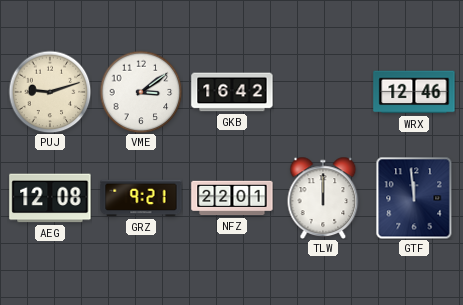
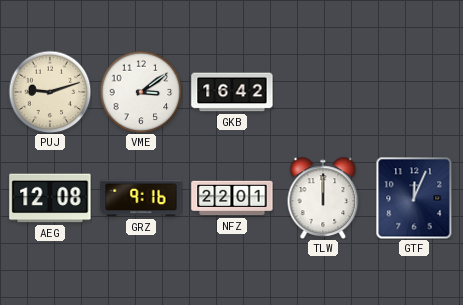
WRX: 12:46 -> none
GRZ: 9:21 -> 9:16
GTF: 11:59 -> 12:04
